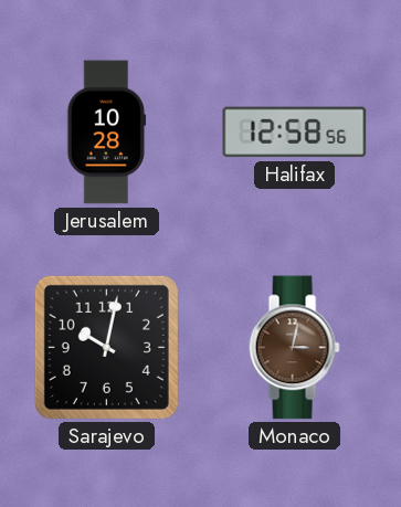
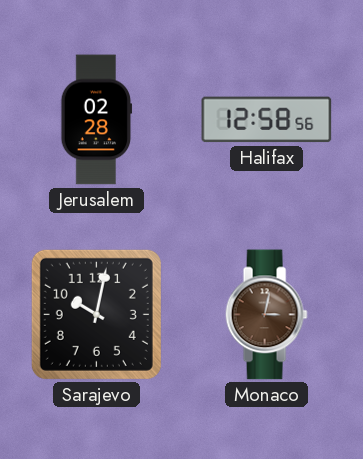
Jerusalem: 10:28 -> 02:28
